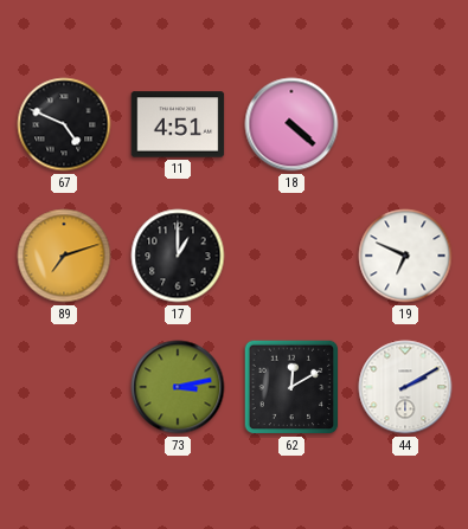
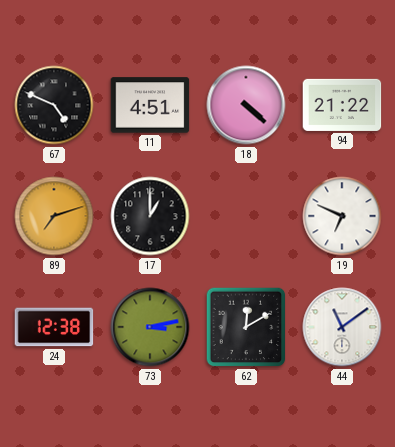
94: none -> 21:22
24: none -> 12:38
44: 2:10 -> 11:09
